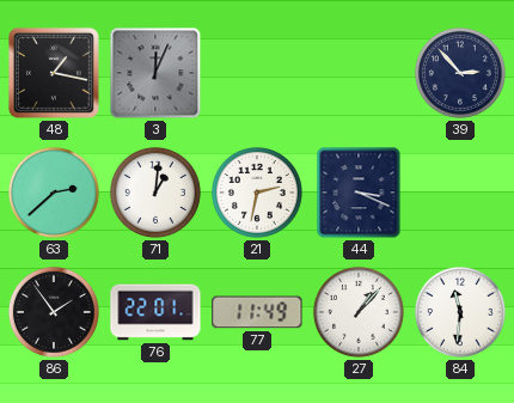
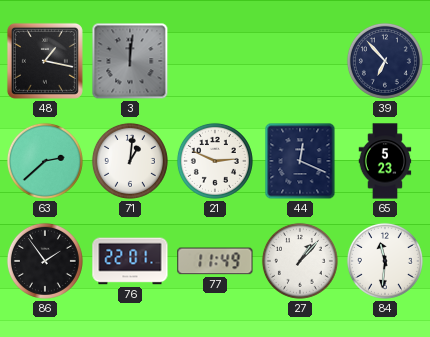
3: 12:04 -> 12:01
39: 2:53 -> 6:53
21: 2:32 -> 2:49
44: 3:19 -> 12:19
65: none -> 5:23
